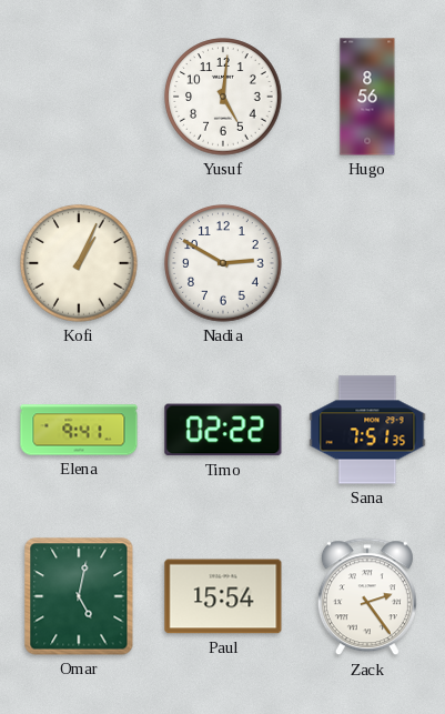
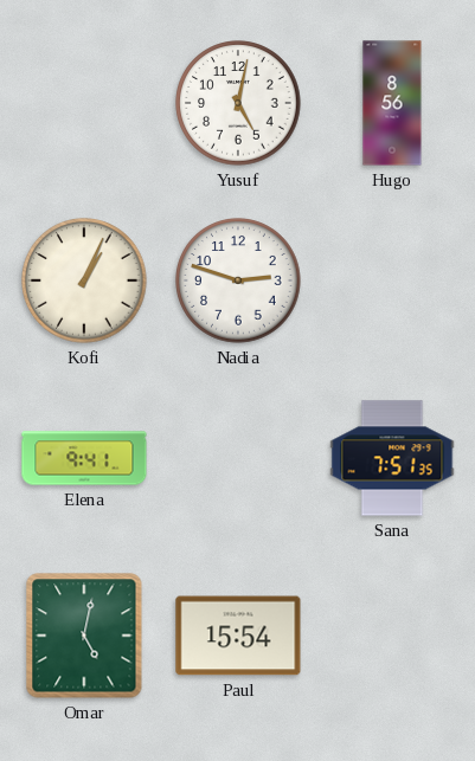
Yusuf: 5:01 -> 5:02
Nadia: 2:50 -> 2:48
Timo: 02:22 -> none
Zack: 2:24 -> none
